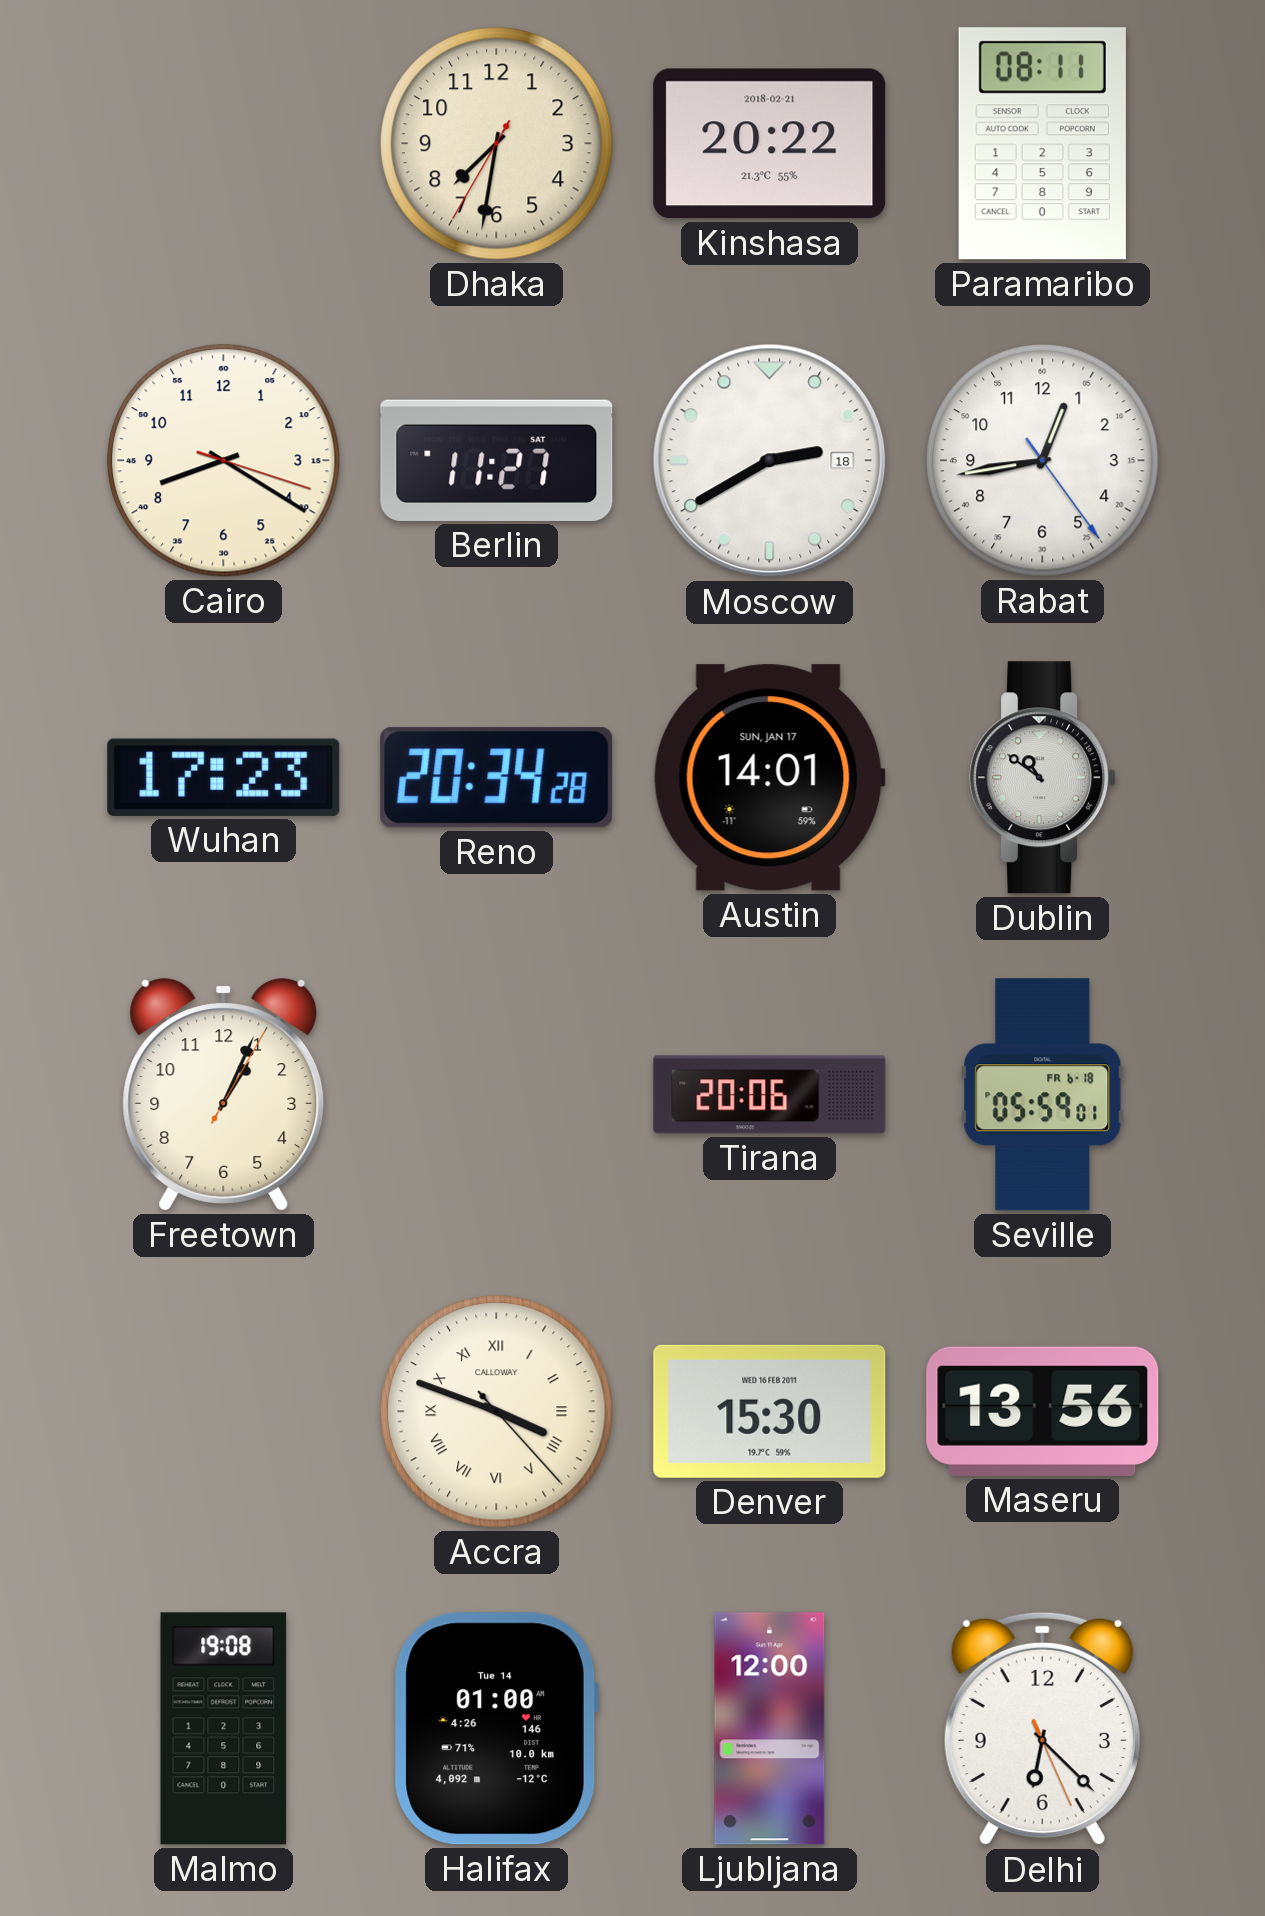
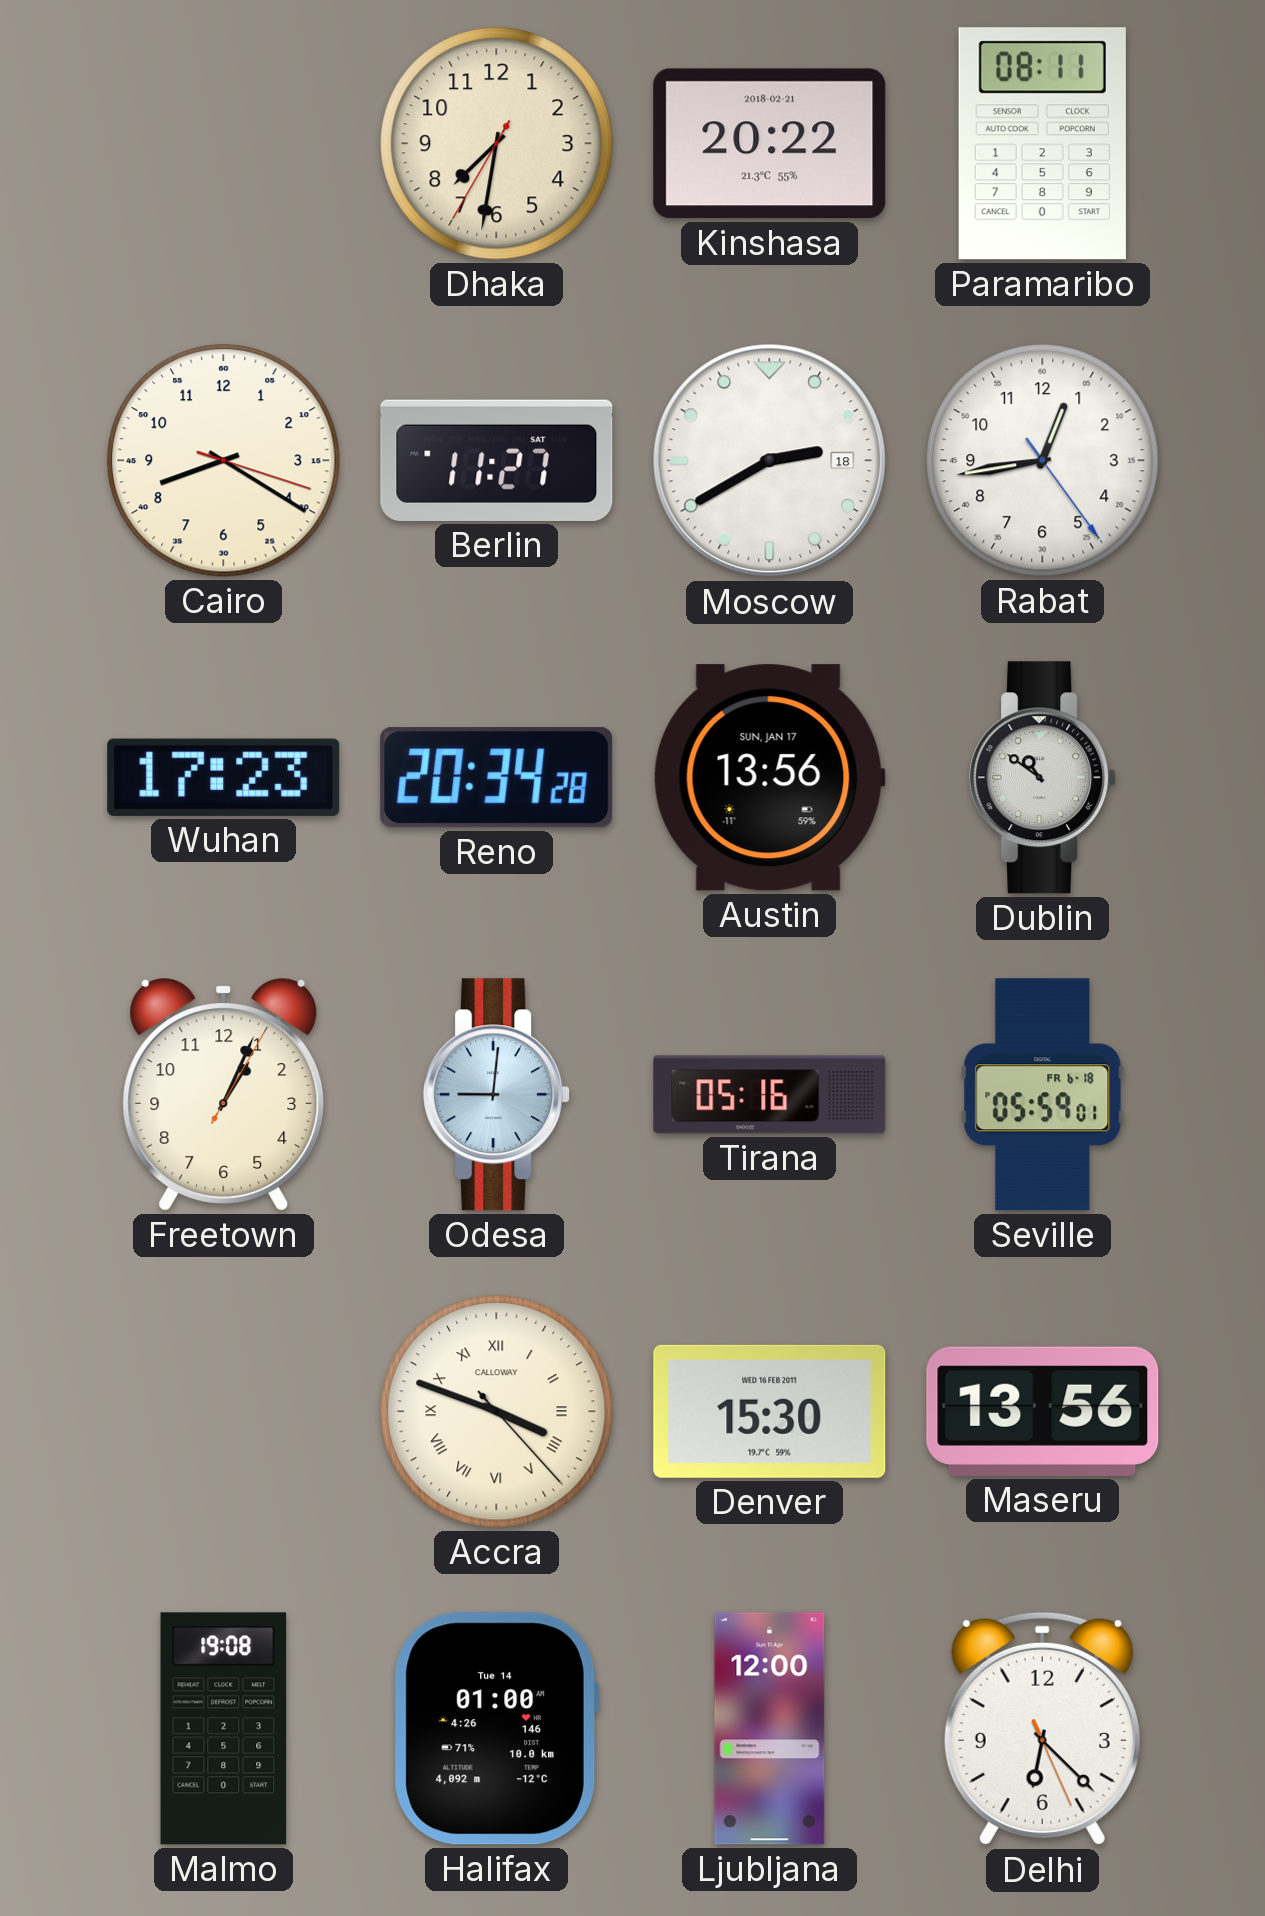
Austin: 14:01 -> 13:56
Odesa: none -> 9:01
Tirana: 20:06 -> 05:16
